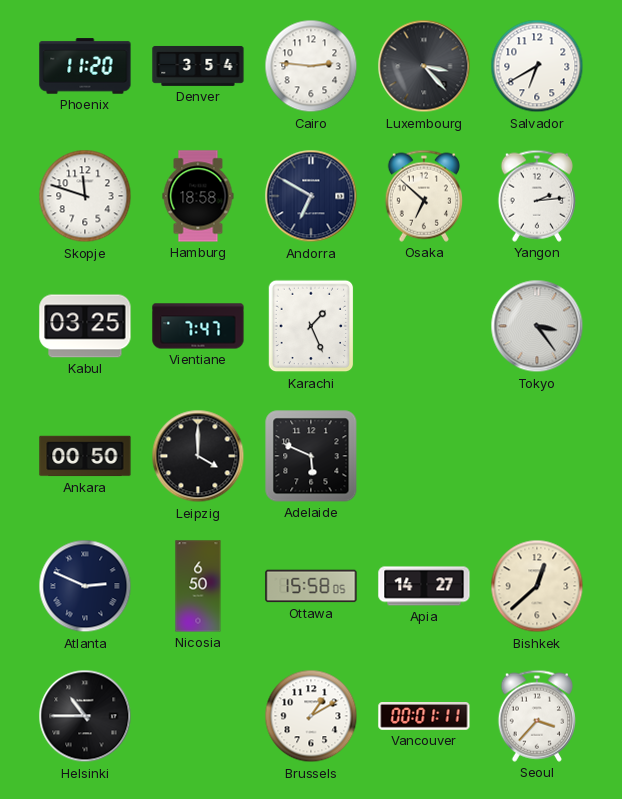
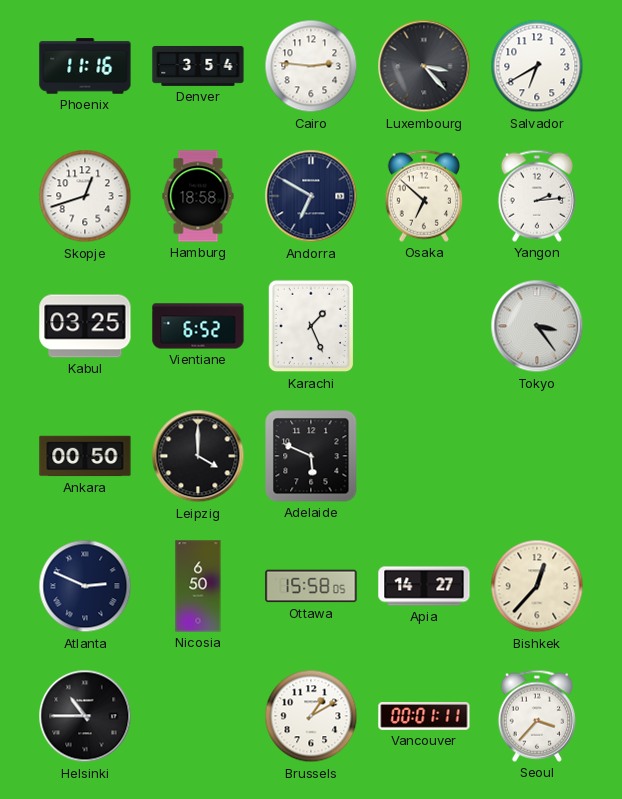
Phoenix: 11:20 -> 11:16
Skopje: 11:48 -> 12:42
Vientiane: 7:47 -> 6:52
Bishkek: 12:38 -> 12:37
